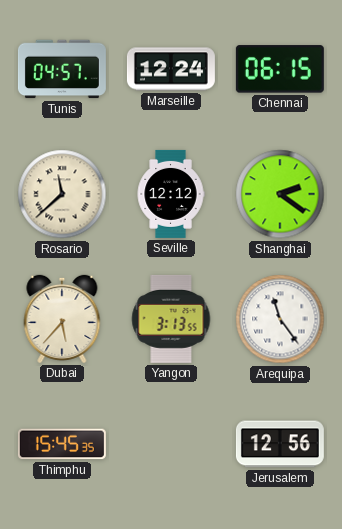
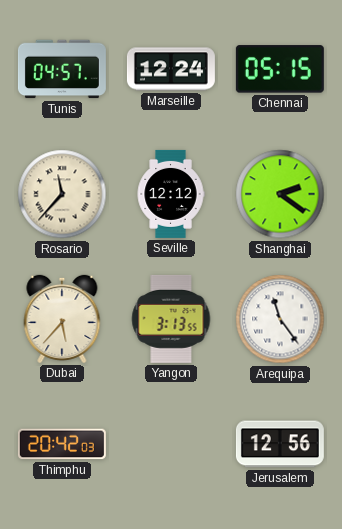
Chennai: 06:15 -> 05:15
Rosario: 11:38 -> 11:37
Thimphu: 15:45 -> 20:42
